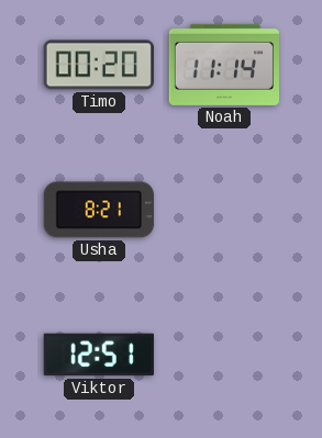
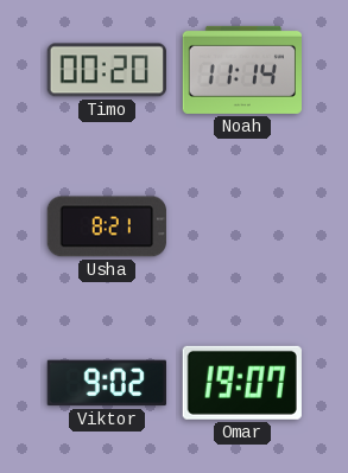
Viktor: 12:51 -> 9:02
Omar: none -> 19:07
